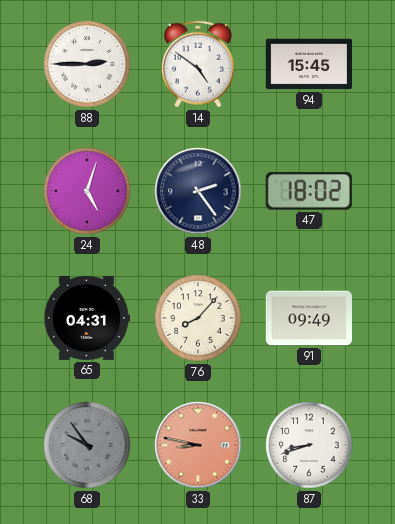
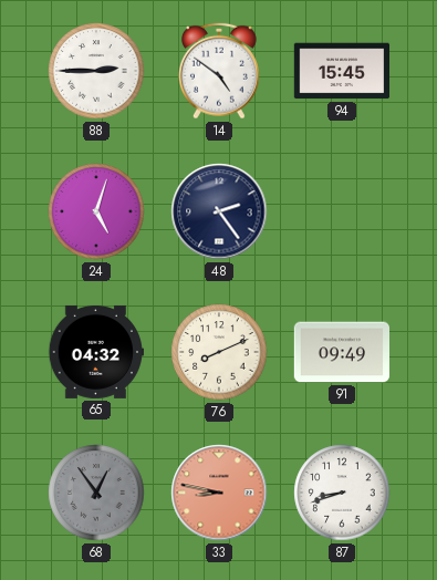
47: 18:02 -> none
65: 04:31 -> 04:32
76: 8:07 -> 8:11
68: 9:54 -> 12:54
